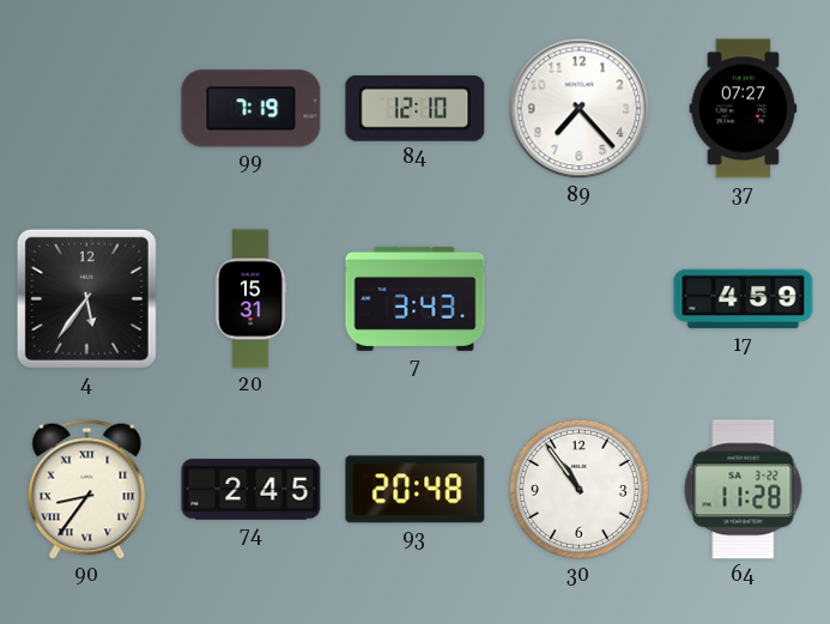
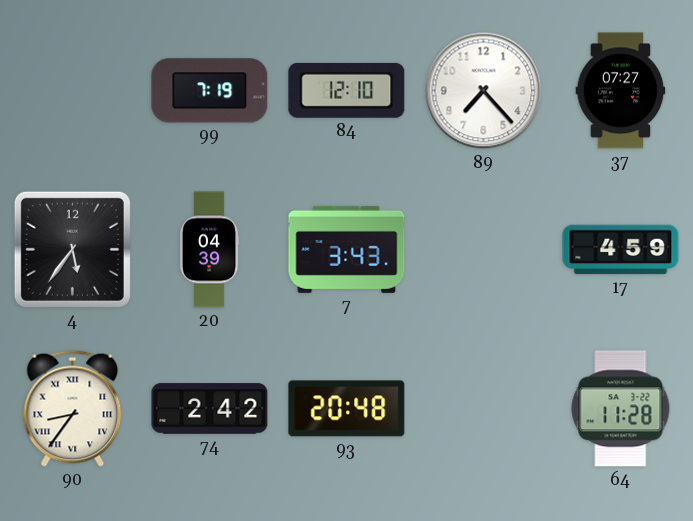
20: 15:31 -> 04:39
74: 2:45 -> 2:42
30: 10:54 -> none
